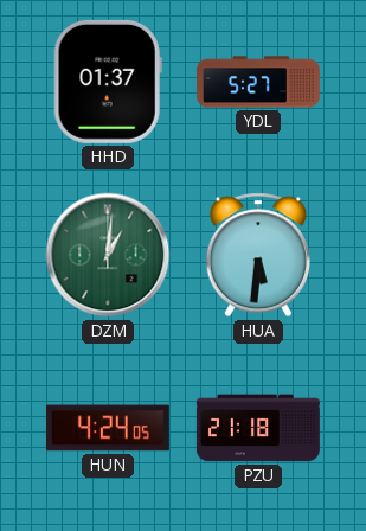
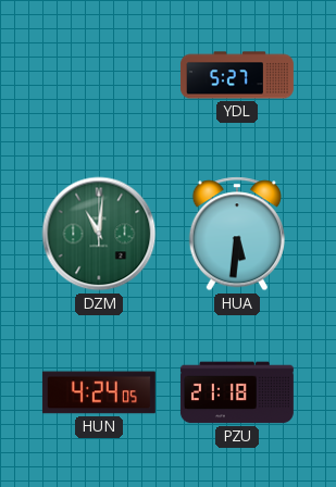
HHD: 01:37 -> none
DZM: 1:01 -> 11:01
